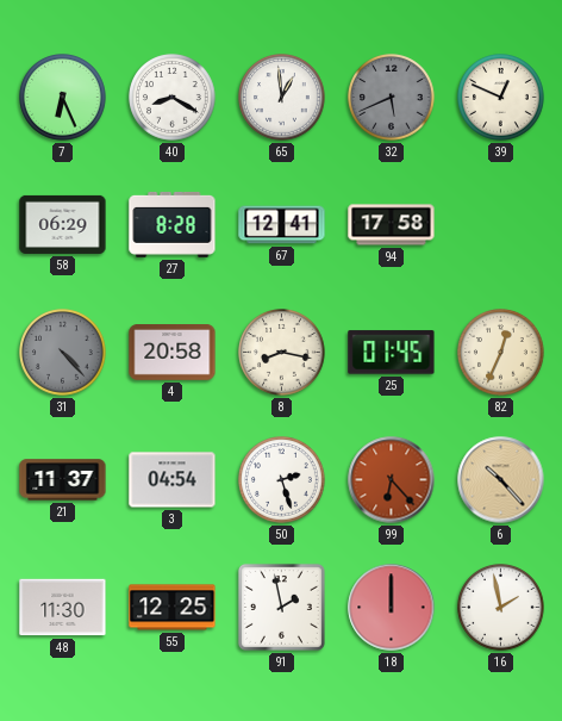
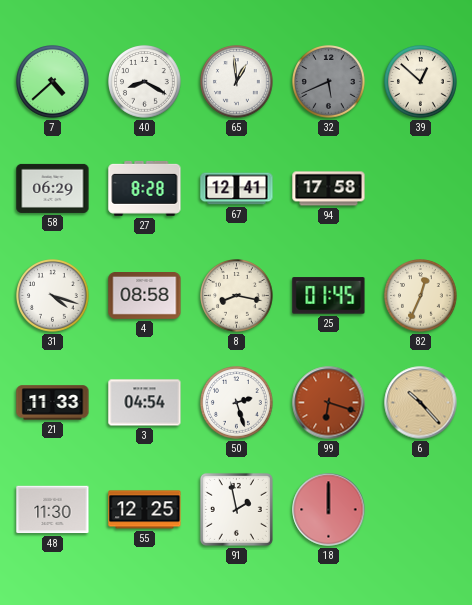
7: 6:26 -> 4:38
39: 12:49 -> 12:52
31: 4:23 -> 4:18
31 dial: grey -> white
4: 20:58 -> 08:58
21: 11:37 -> 11:33
99: 6:23 -> 6:18
16: 1:58 -> none
